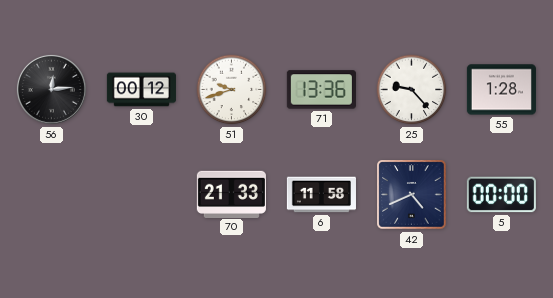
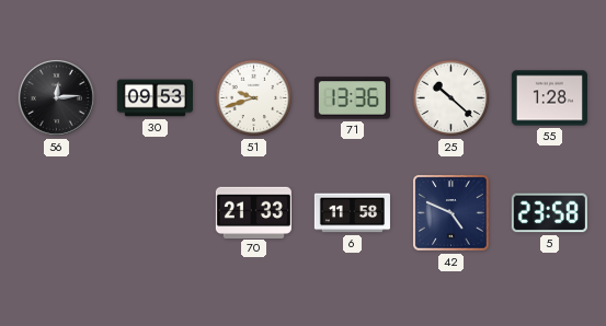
30: 00:12 -> 09:53
25: 9:23 -> 10:22
42: 4:41 -> 4:49
5: 00:00 -> 23:58
